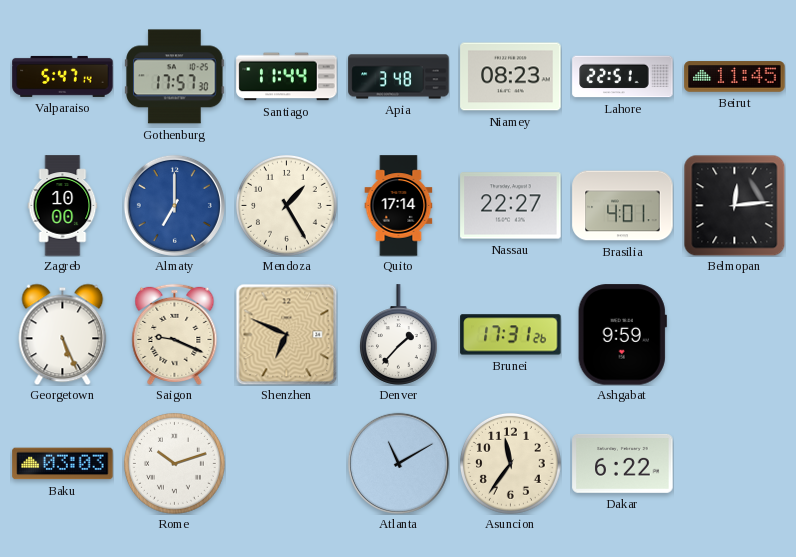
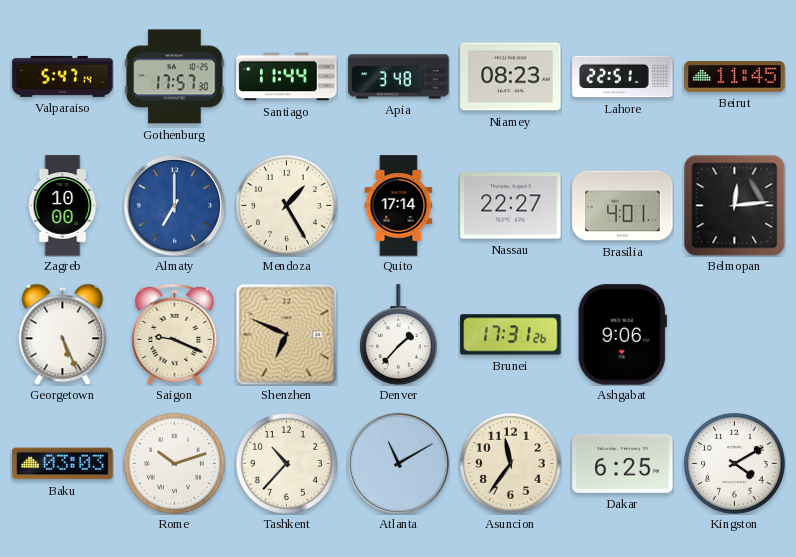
Ashgabat: 9:59 -> 9:06
Tashkent: none -> 10:37
Dakar: 6:22 -> 6:25
Kingston: none -> 4:10
